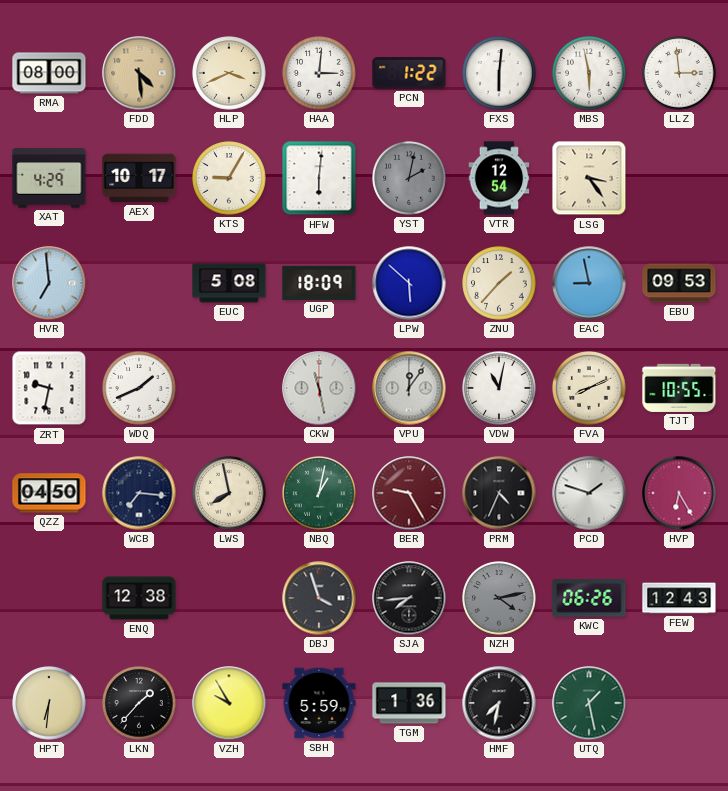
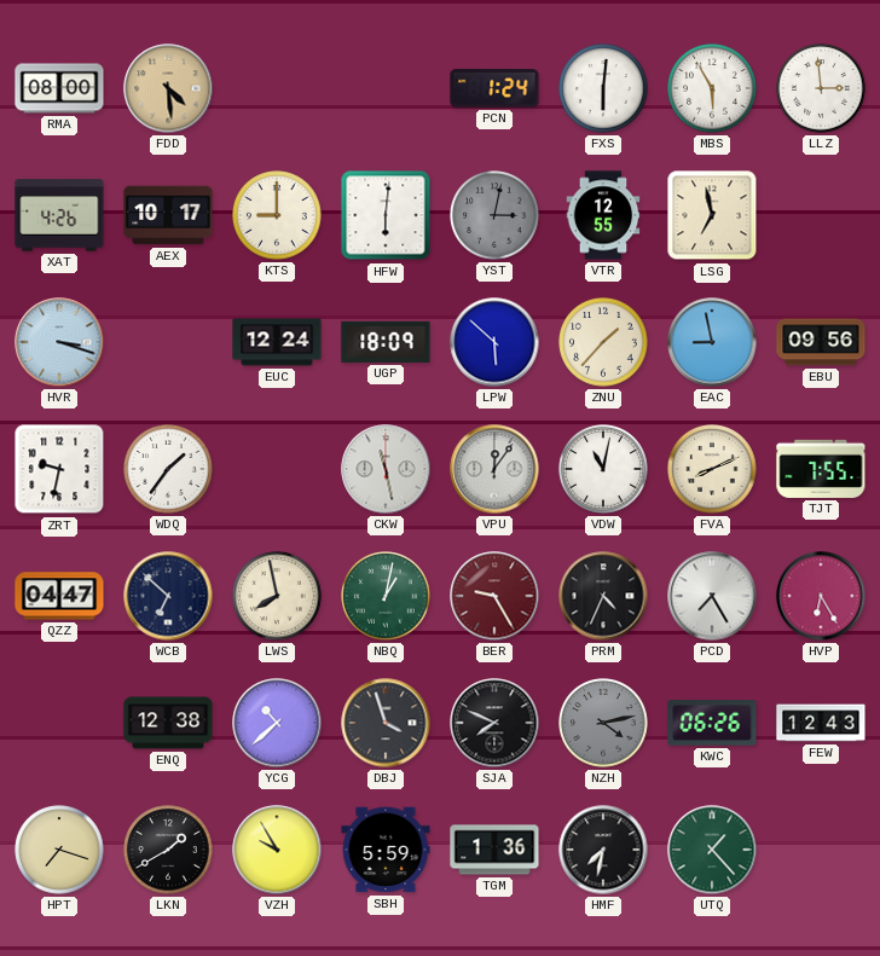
HLP: 3:41 -> none
HAA: 3:01 -> none
PCN: 1:22 -> 1:24
MBS: 5:58 -> 5:55
XAT: 4:29 -> 4:26
KTS: 9:05 -> 9:00
YST: 2:02 -> 3:02
VTR: 12:54 -> 12:55
LSG: 3:24 -> 6:58
HVR: 6:59 -> 3:18
EUC: 5:08 -> 12:24
EBU: 09:53 -> 09:56
WDQ: 1:41 -> 1:36
TJT: 10:55 -> 7:55
QZZ: 04:50 -> 04:47
WCB: 7:16 -> 6:52
PCD: 1:48 -> 7:25
YCG: none -> 10:38
SJA: 7:44 -> 7:49
HPT: 6:31 -> 7:18
LKN: 1:37 -> 1:40
UTQ: 1:28 -> 1:23
